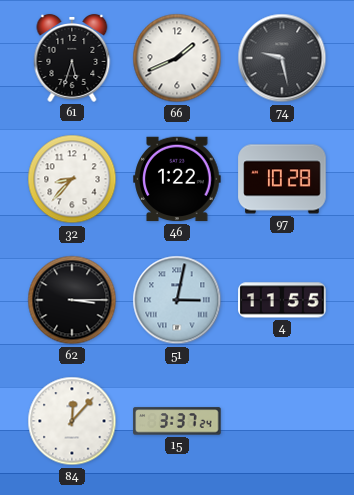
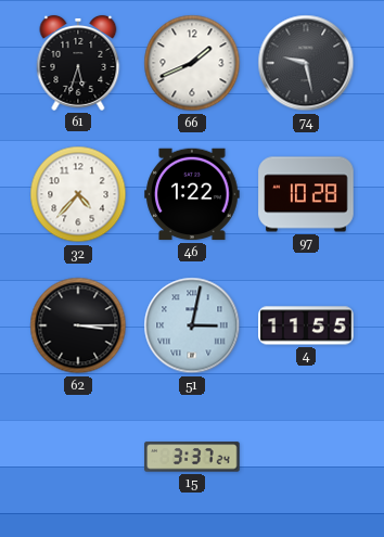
32: 8:37 -> 4:37
84: 12:07 -> none
